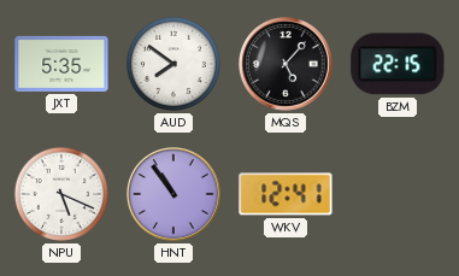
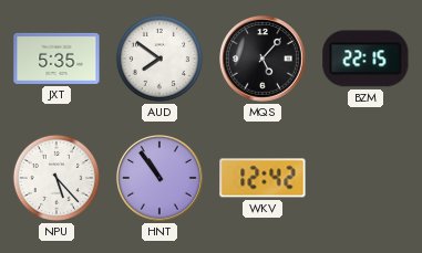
NPU: 5:19 -> 5:23
WKV: 12:41 -> 12:42
